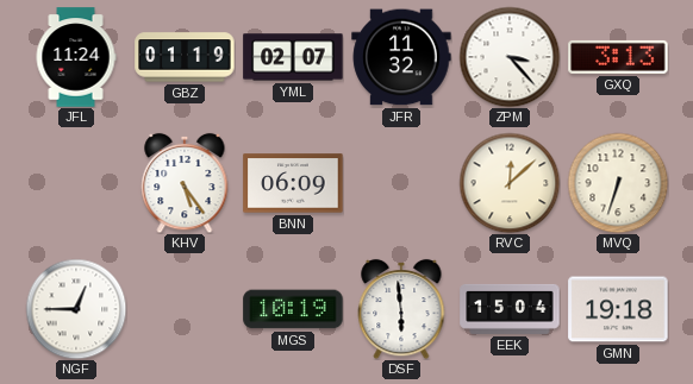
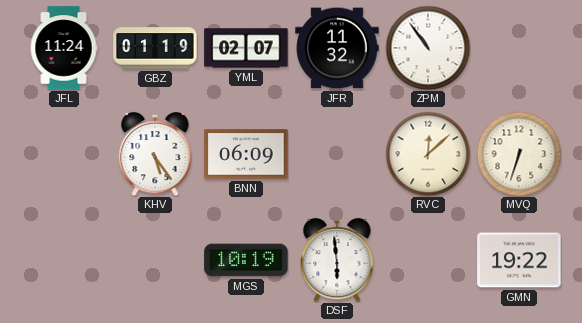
ZPM: 3:23 -> 10:54
GXQ: 3:13 -> none
NGF: 12:45 -> none
EEK: 15:04 -> none
GMN: 19:18 -> 19:22
